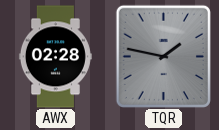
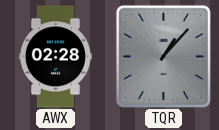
TQR: 1:47 -> 1:07
